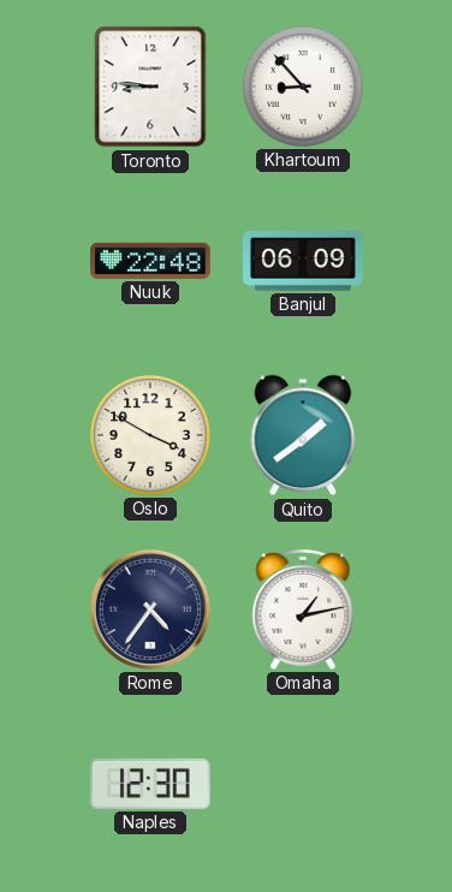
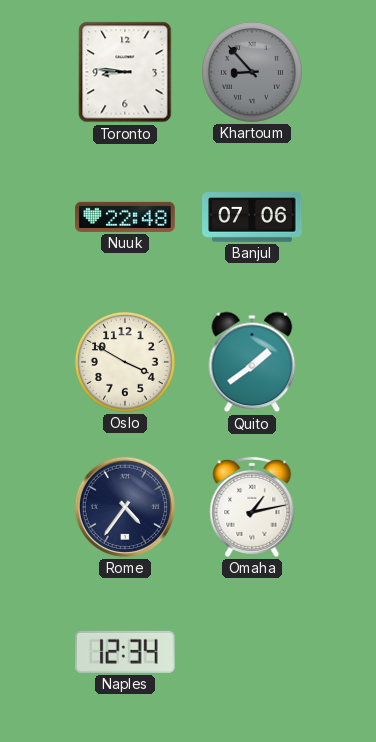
Khartoum dial: white -> grey
Banjul: 06:09 -> 07:06
Naples: 12:30 -> 12:34
